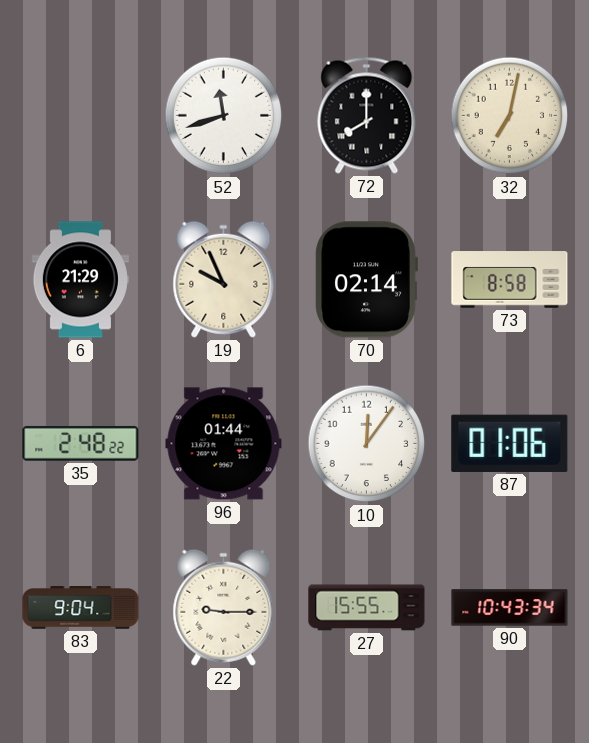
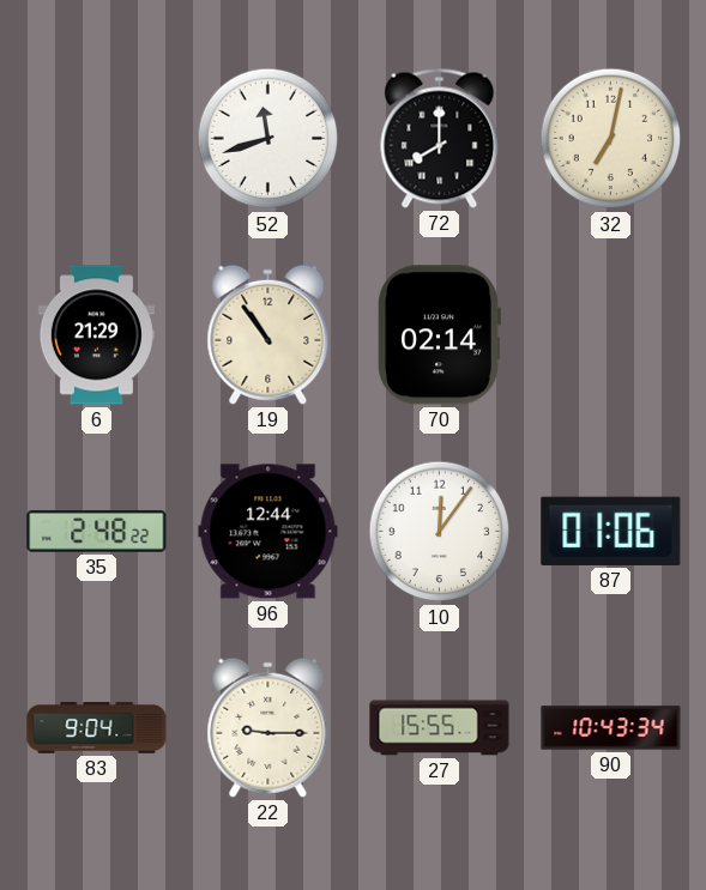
19: 9:56 -> 10:54
73: 8:58 -> none
96: 01:44 -> 12:44
